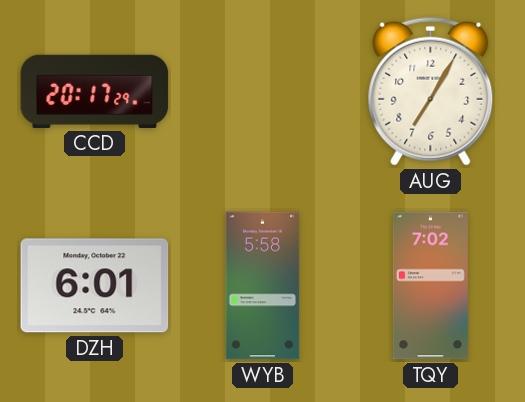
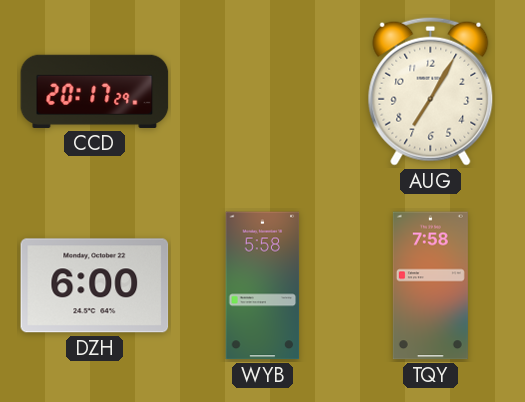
DZH: 6:01 -> 6:00
TQY: 7:02 -> 7:58
